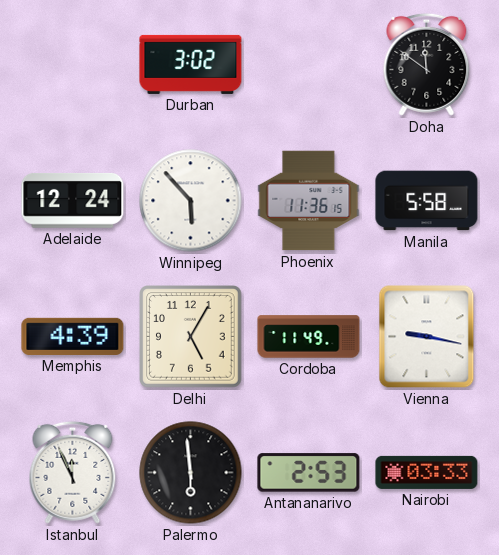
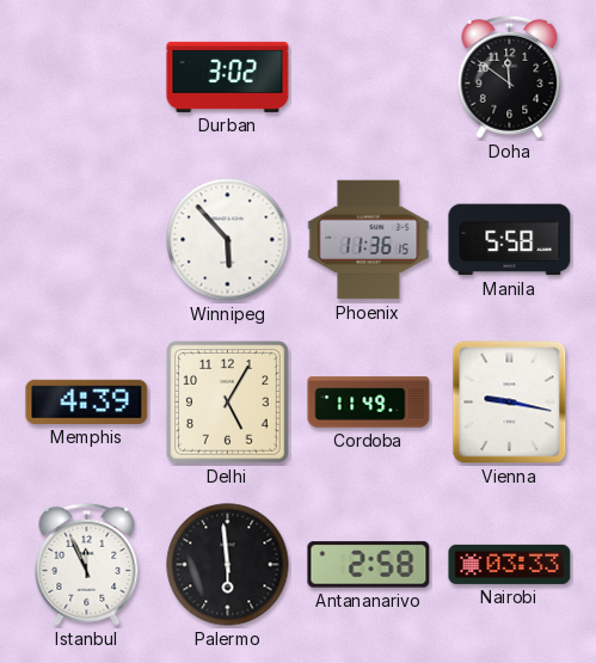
Adelaide: 12:24 -> none
Antananarivo: 2:53 -> 2:58
